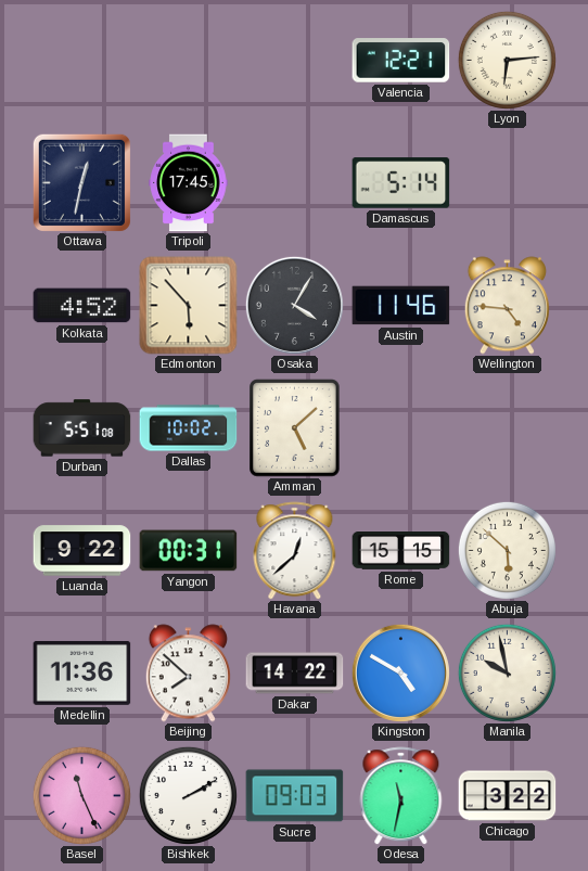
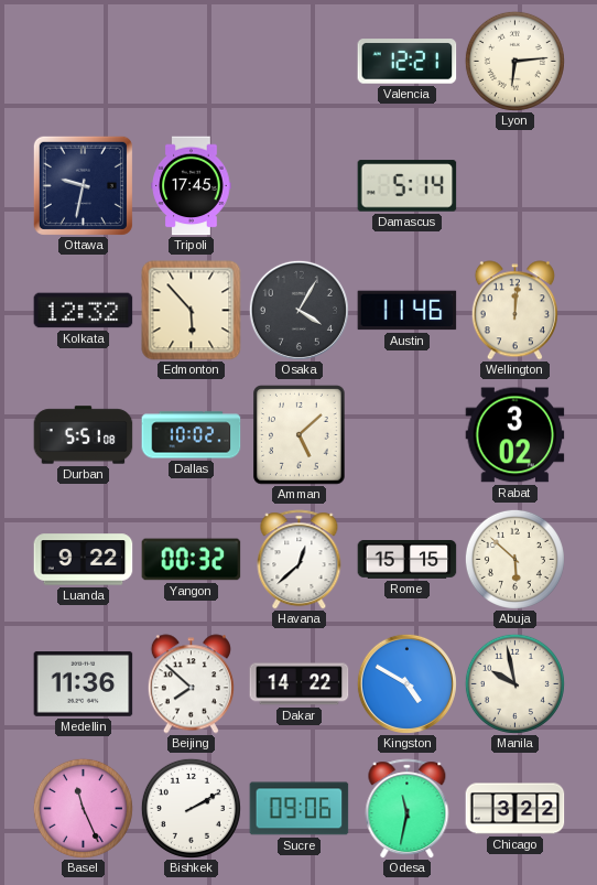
Ottawa: 12:32 -> 9:32
Kolkata: 4:52 -> 12:32
Wellington: 4:46 -> 12:01
Rabat: none -> 3:02
Yangon: 00:31 -> 00:32
Sucre: 09:03 -> 09:06
